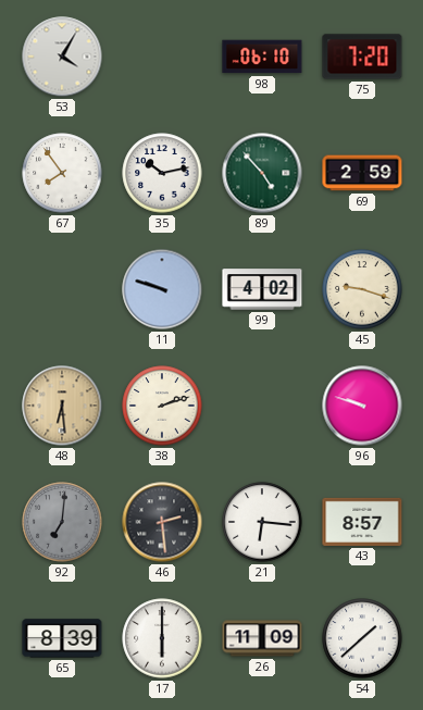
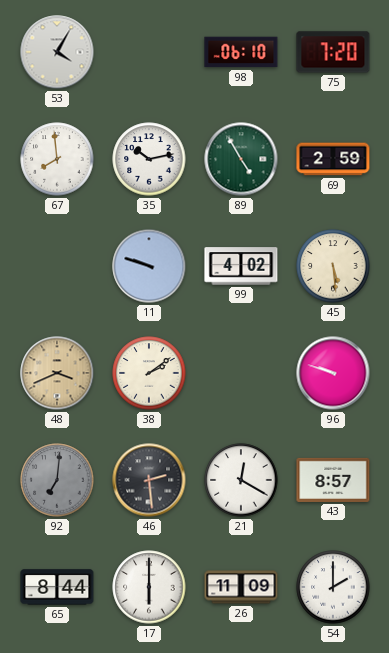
67: 7:54 -> 7:59
89: 4:53 -> 4:55
45: 9:18 -> 5:29
48: 6:29 -> 3:41
38: 2:12 -> 2:09
21: 6:16 -> 12:20
65: 8:39 -> 8:44
54: 1:38 -> 2:00
